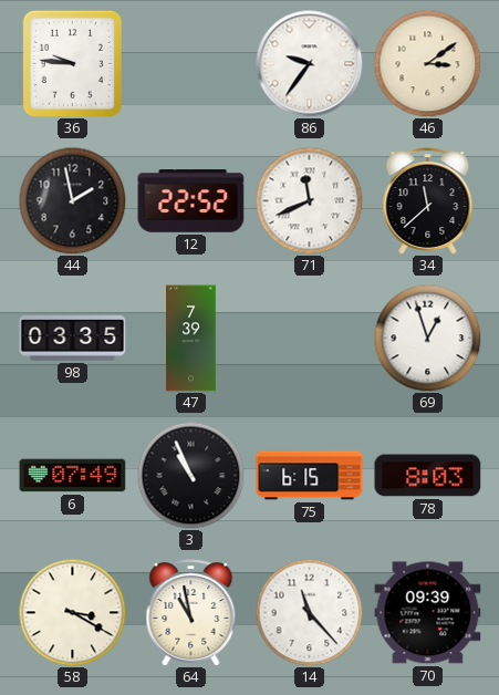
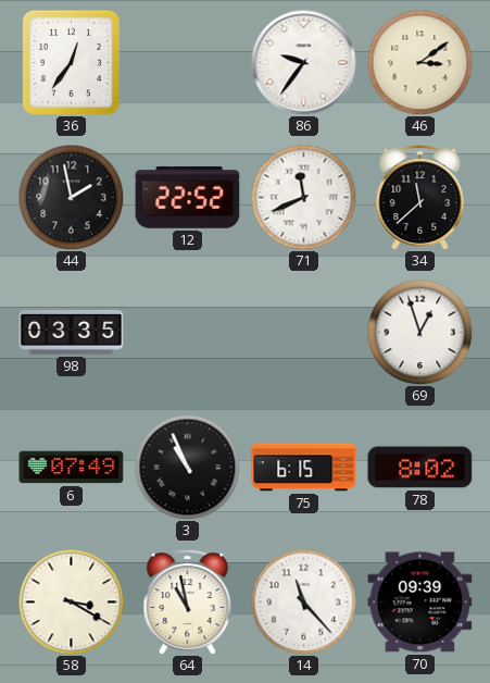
36: 9:46 -> 12:36
47: 7:39 -> none
78: 8:03 -> 8:02
